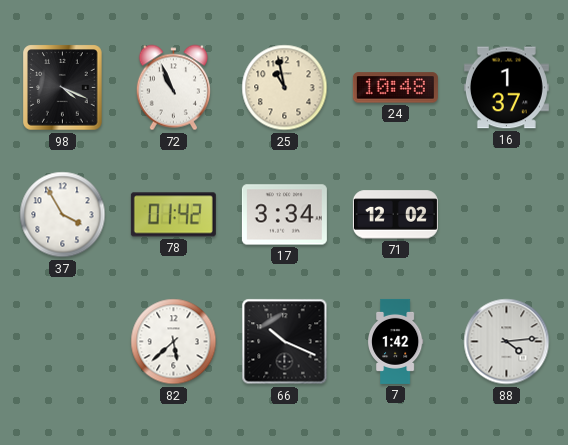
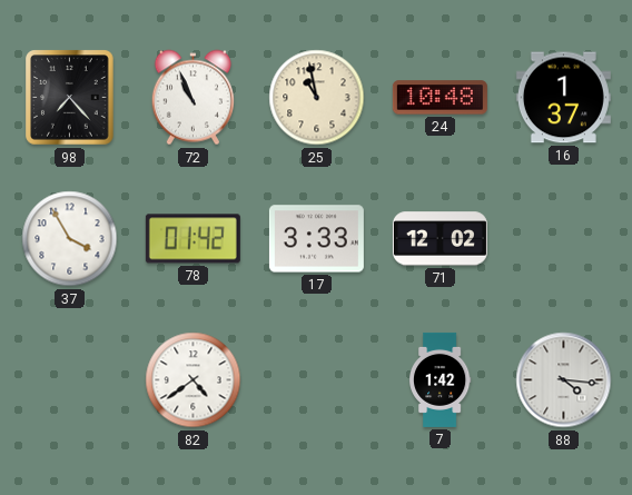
98: 4:19 -> 7:23
17: 3:34 -> 3:33
82: 5:38 -> 4:39
66: 10:19 -> none
88: 4:14 -> 4:16
